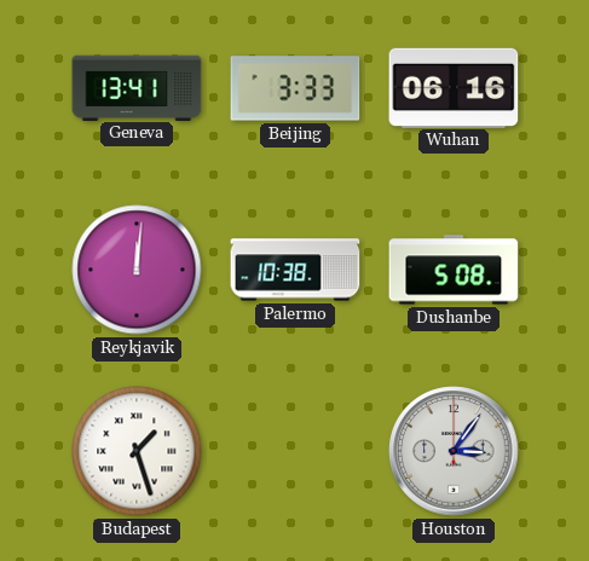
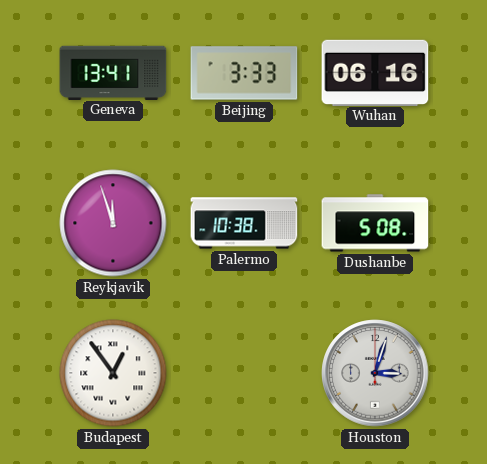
Reykjavik: 12:01 -> 11:57
Budapest: 1:27 -> 12:54
Houston: 3:06 -> 3:03
